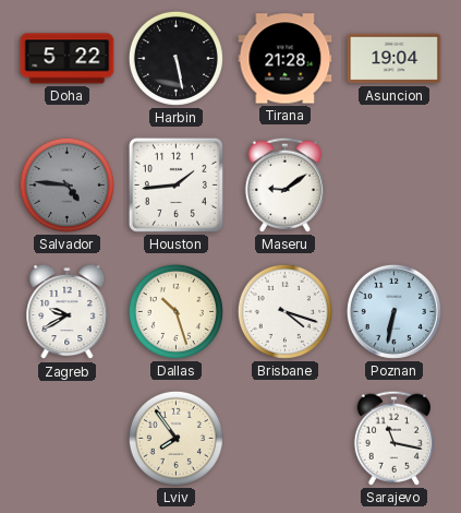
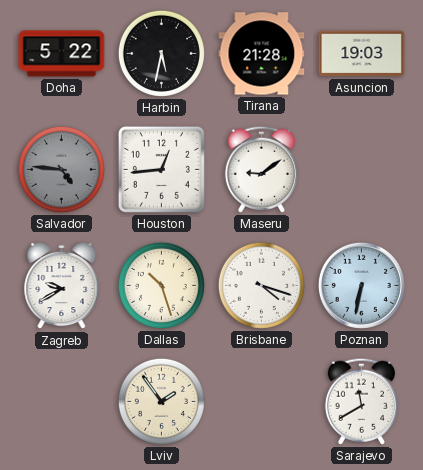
Harbin: 5:28 -> 5:32
Asuncion: 19:04 -> 19:03
Houston: 1:44 -> 12:44
Lviv: 7:54 -> 1:54
Sarajevo: 11:17 -> 11:40
